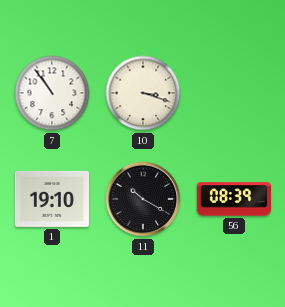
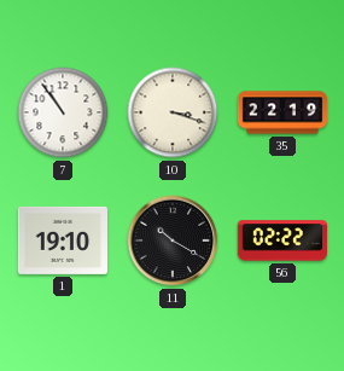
35: none -> 22:19
56: 08:39 -> 02:22
